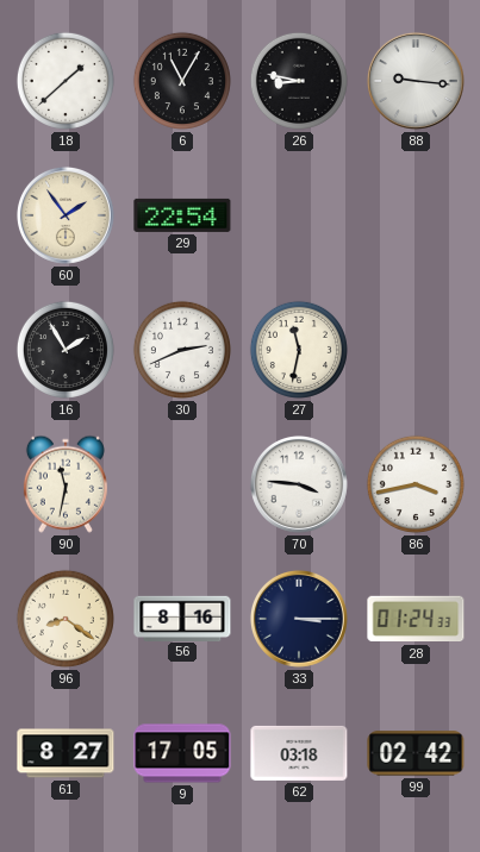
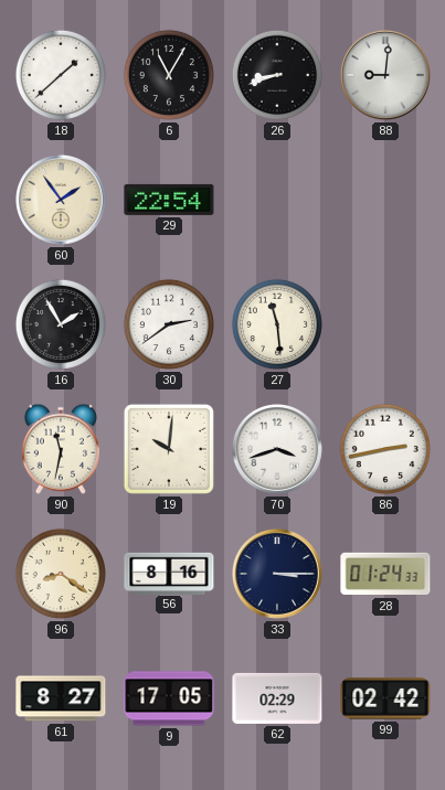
26: 8:47 -> 8:42
88: 9:16 -> 9:01
30: 2:41 -> 2:39
27: 11:32 -> 11:29
19: none -> 10:01
70: 3:46 -> 3:42
86: 3:43 -> 2:43
62: 03:18 -> 02:29
